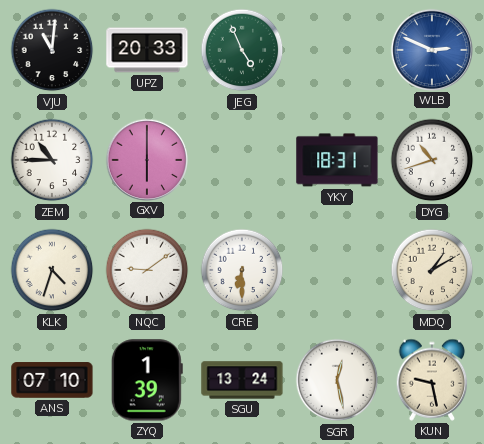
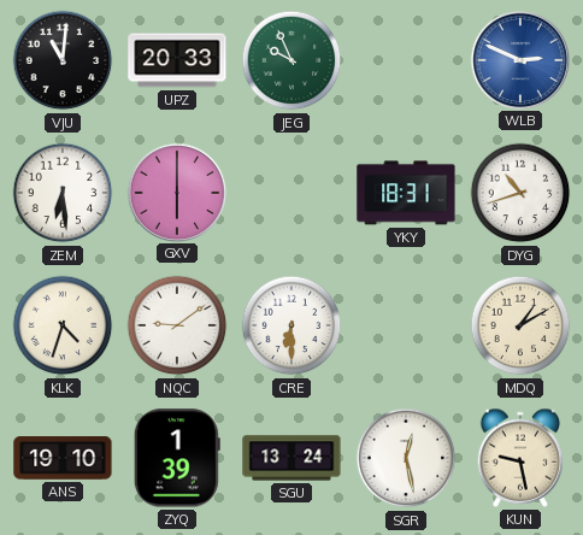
JEG: 4:56 -> 9:56
ZEM: 10:45 -> 6:29
ANS: 07:10 -> 19:10
